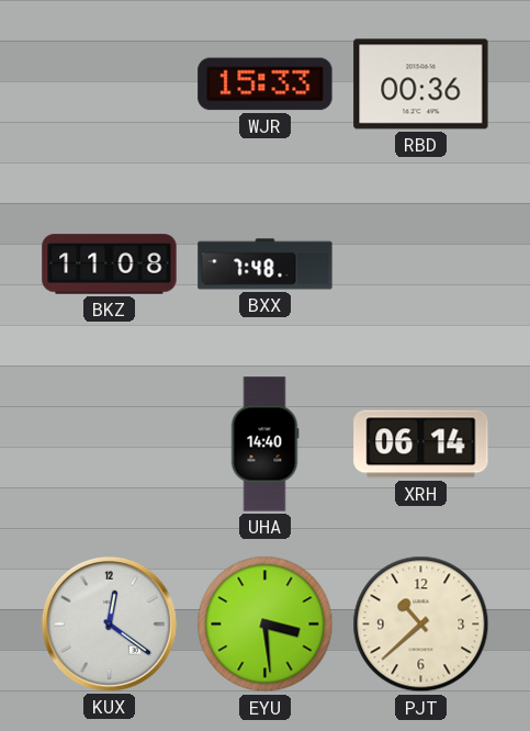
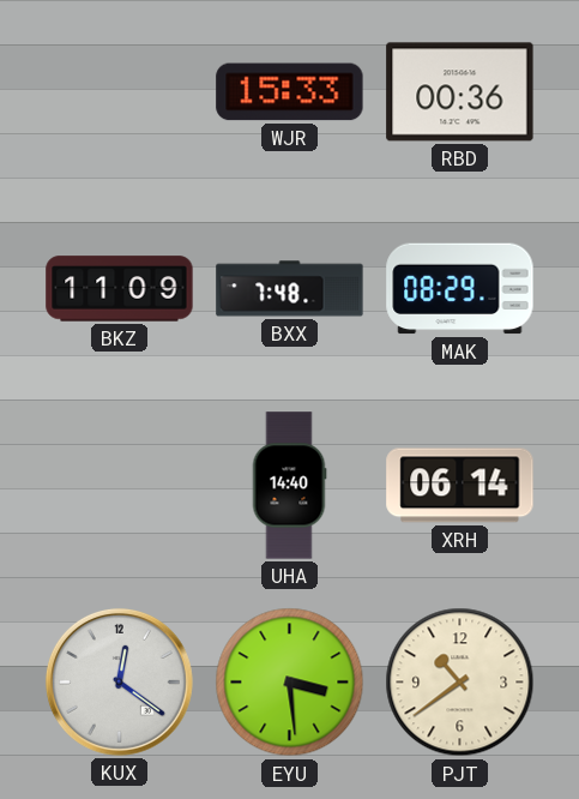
BKZ: 11:08 -> 11:09
MAK: none -> 08:29
PJT: 10:38 -> 10:39
